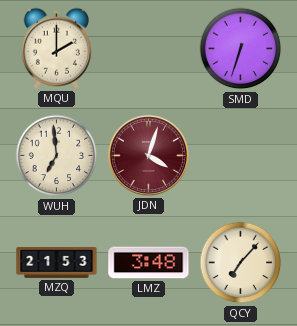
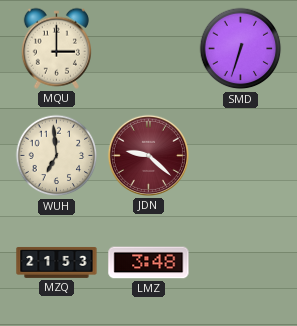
MQU: 2:00 -> 3:00
JDN: 4:03 -> 9:22
QCY: 7:07 -> none
